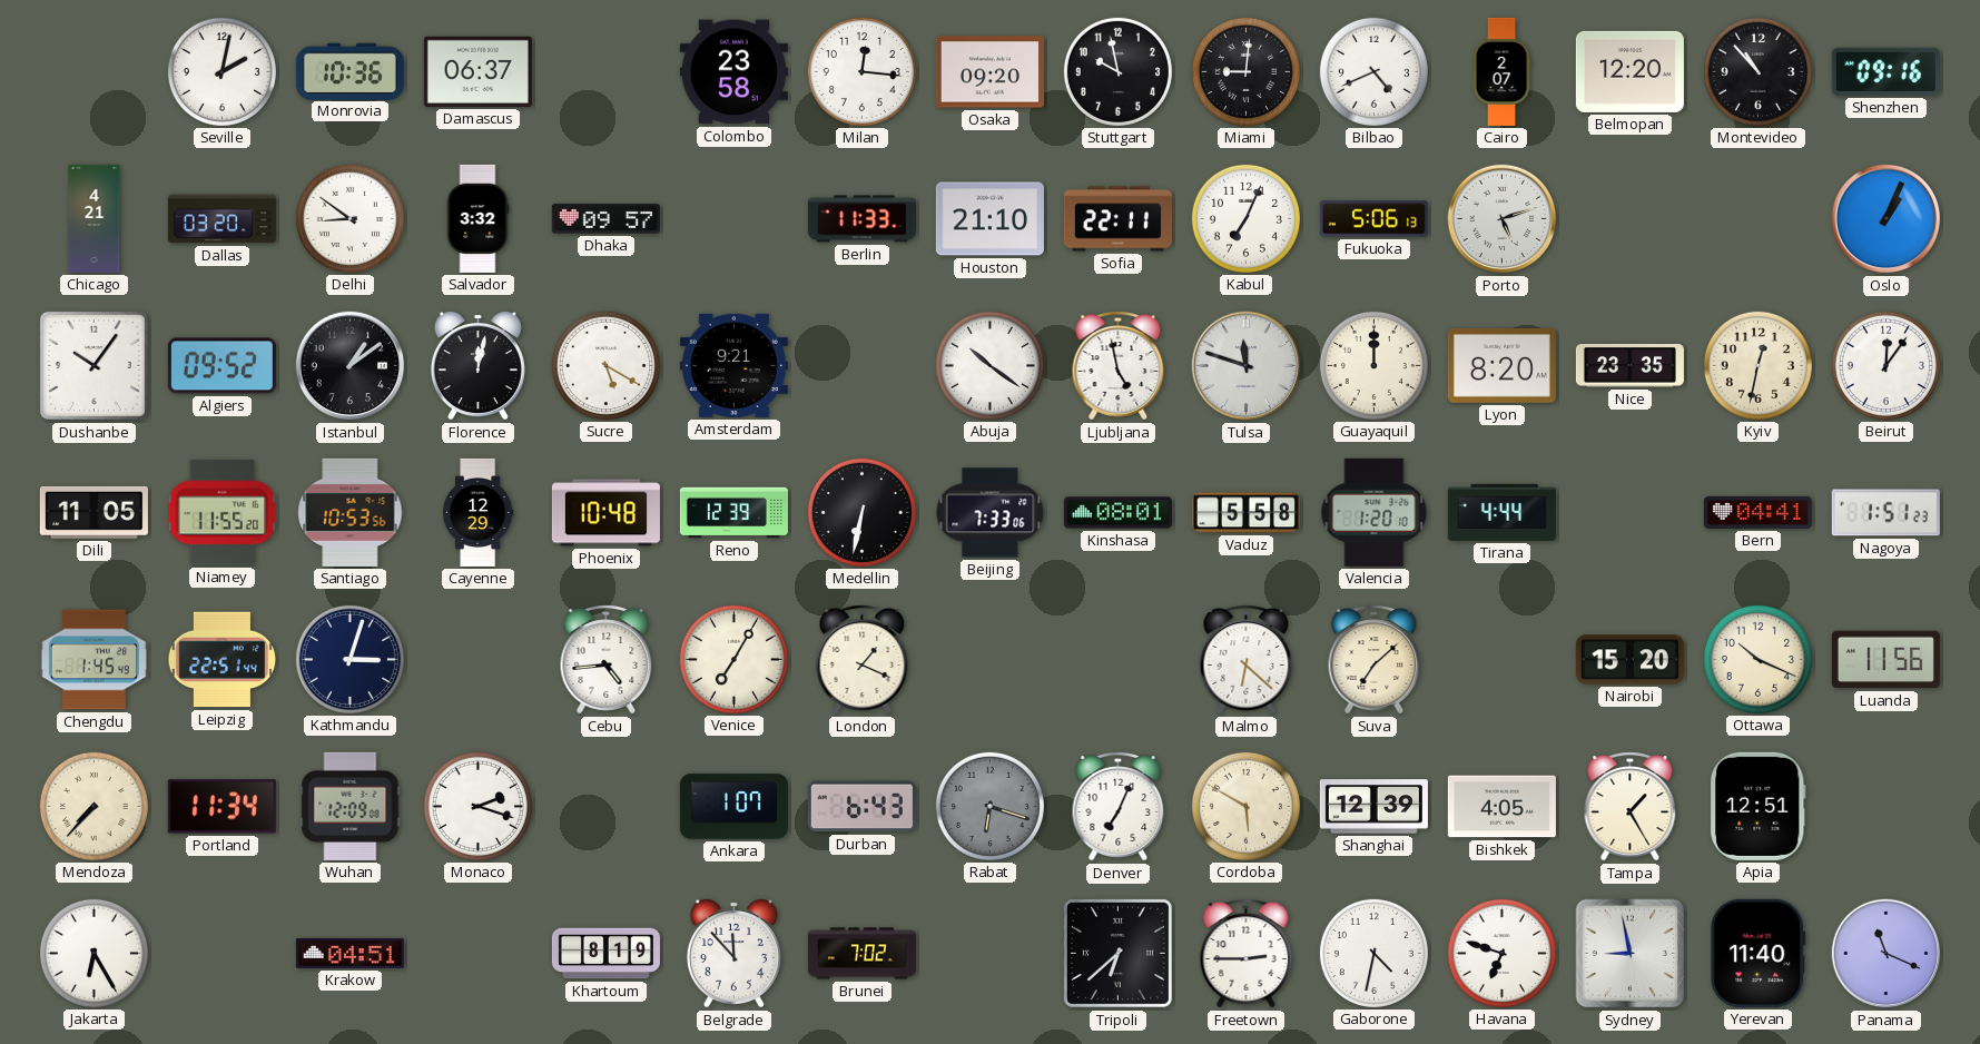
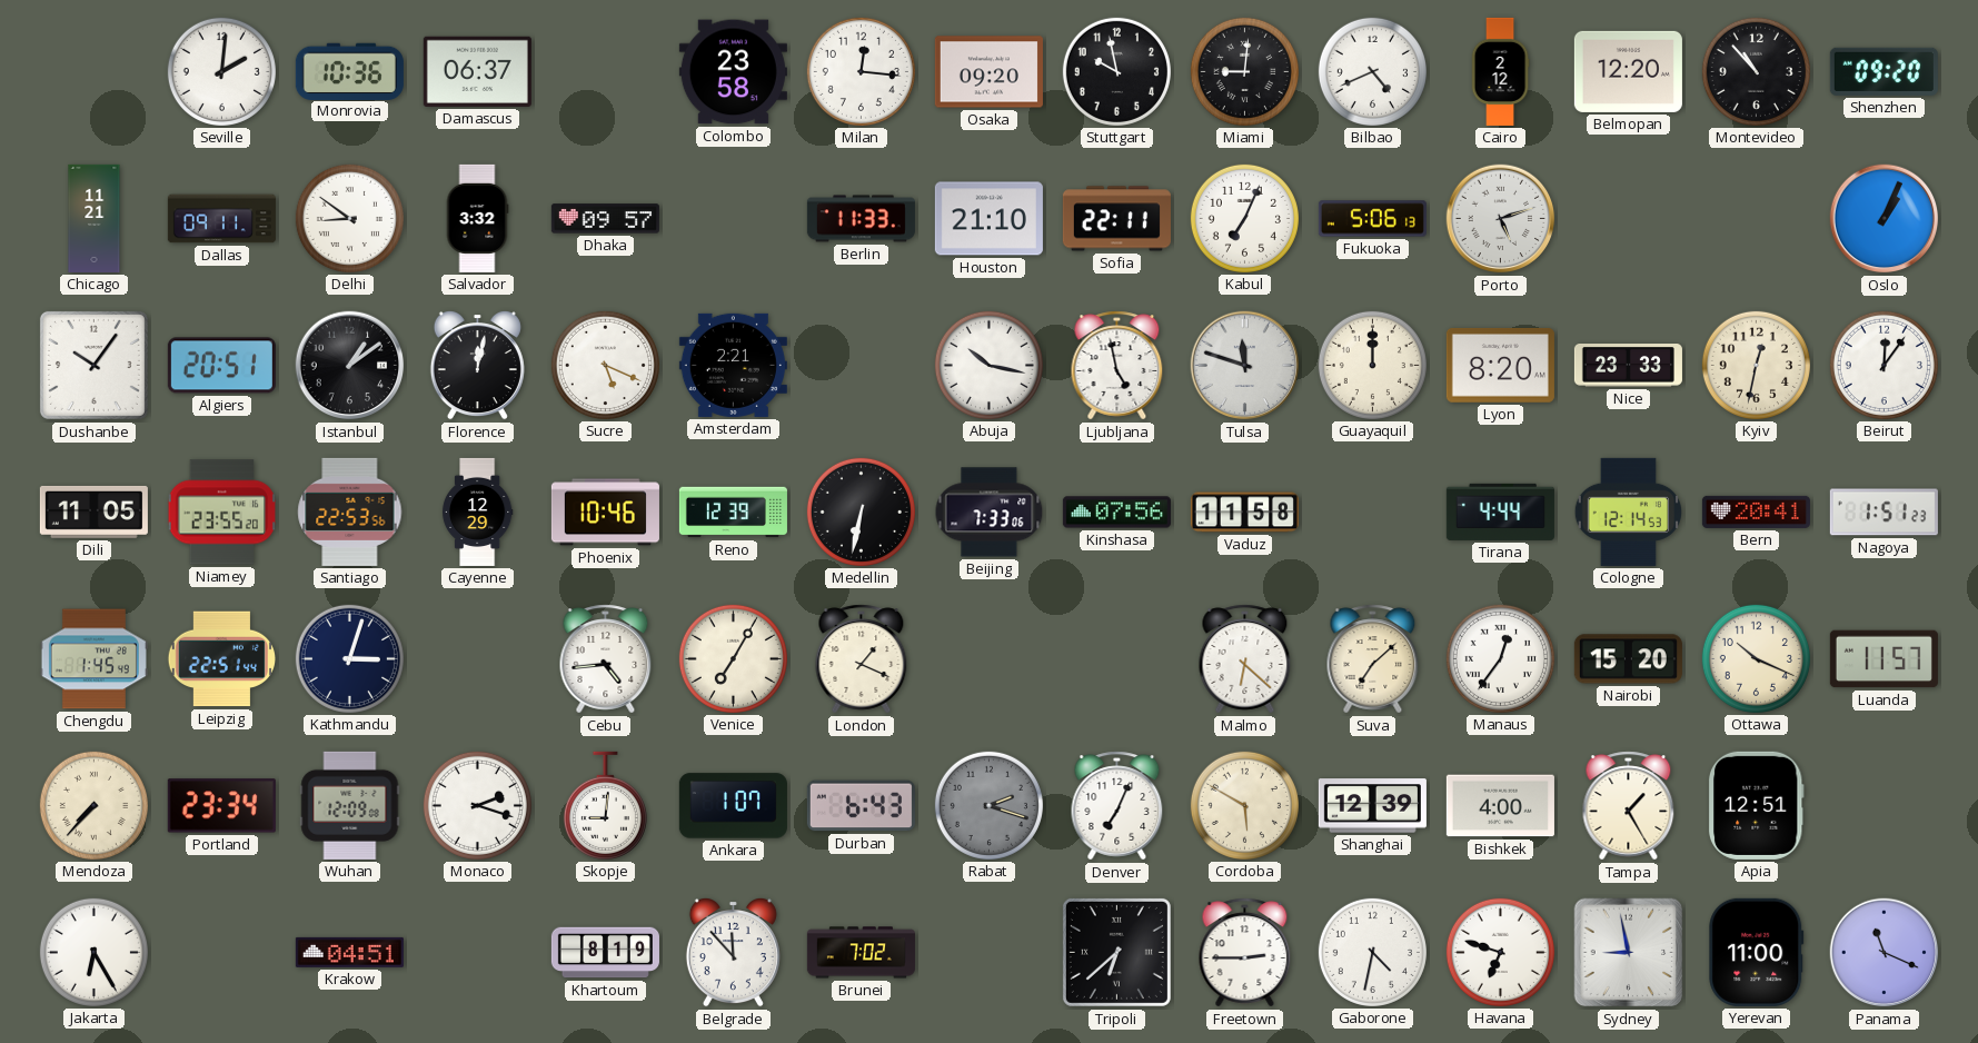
Seville: 2:02 -> 2:01
Cairo: 2:07 -> 2:12
Shenzhen: 09:16 -> 09:20
Chicago: 4:21 -> 11:21
Dallas: 03:20 -> 09:11
Algiers: 09:52 -> 20:51
Sucre: 5:20 -> 5:19
Amsterdam: 9:21 -> 2:21
Abuja: 10:21 -> 10:17
Nice: 23:35 -> 23:33
Niamey: 11:55 -> 23:55
Santiago: 10:53 -> 22:53
Phoenix: 10:48 -> 10:46
Kinshasa: 08:01 -> 07:56
Vaduz: 5:58 -> 11:58
Valencia: 1:20 -> none
Cologne: none -> 12:14
Bern: 04:41 -> 20:41
Manaus: none -> 12:36
Luanda: 11:56 -> 11:57
Portland: 11:34 -> 23:34
Skopje: none -> 9:01
Rabat: 6:18 -> 2:18
Bishkek: 4:05 -> 4:00
Yerevan: 11:40 -> 11:00
